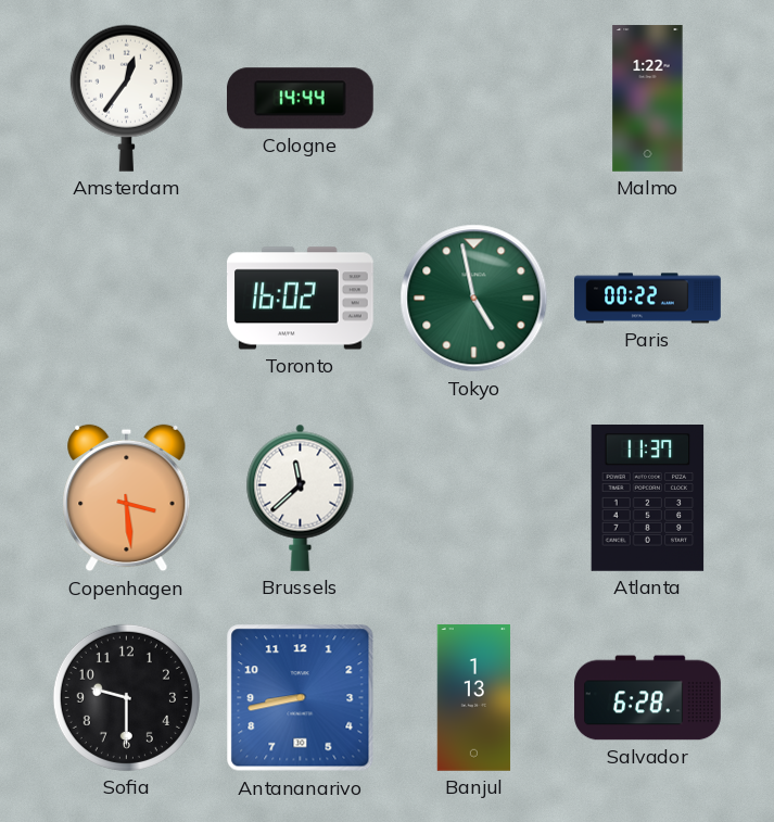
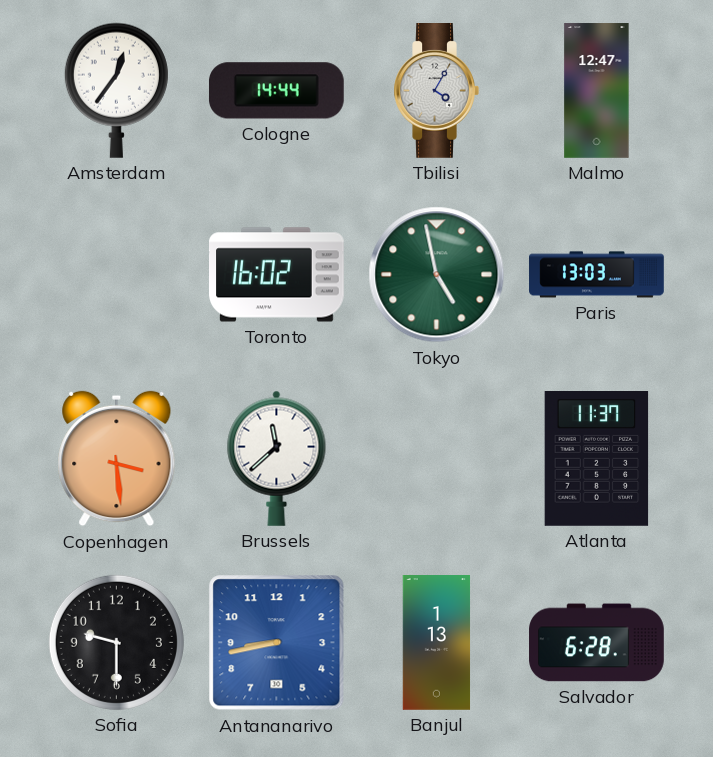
Tbilisi: none -> 4:05
Malmo: 1:22 -> 12:47
Paris: 00:22 -> 13:03
